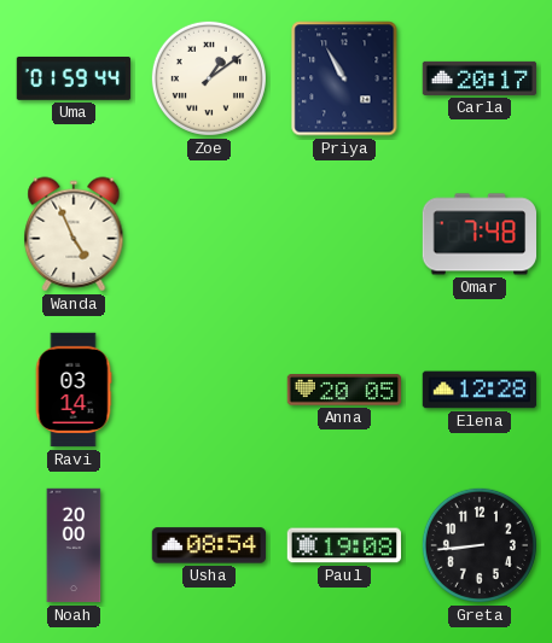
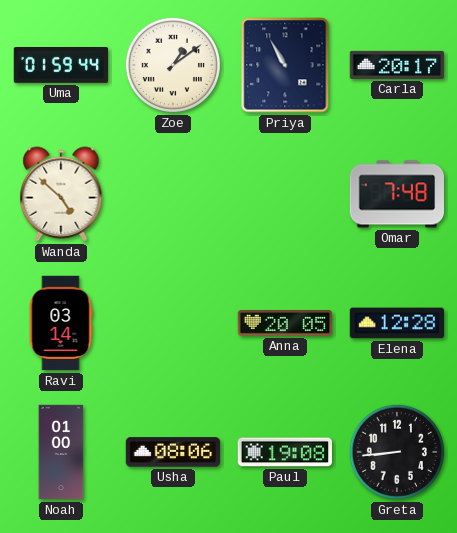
Wanda: 4:56 -> 4:52
Noah: 20:00 -> 01:00
Usha: 08:54 -> 08:06
